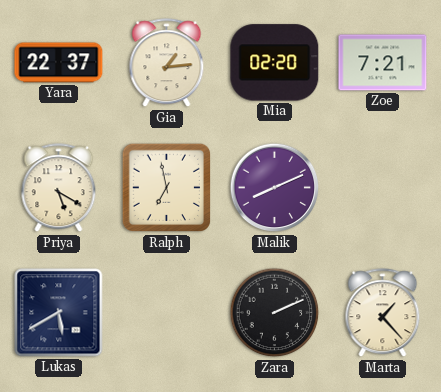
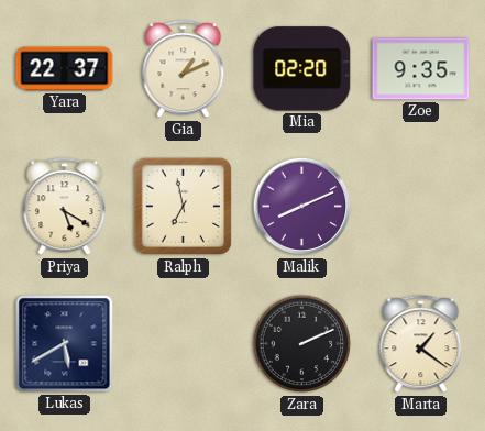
Gia: 1:14 -> 1:11
Zoe: 7:21 -> 9:35
Marta: 1:23 -> 1:21
